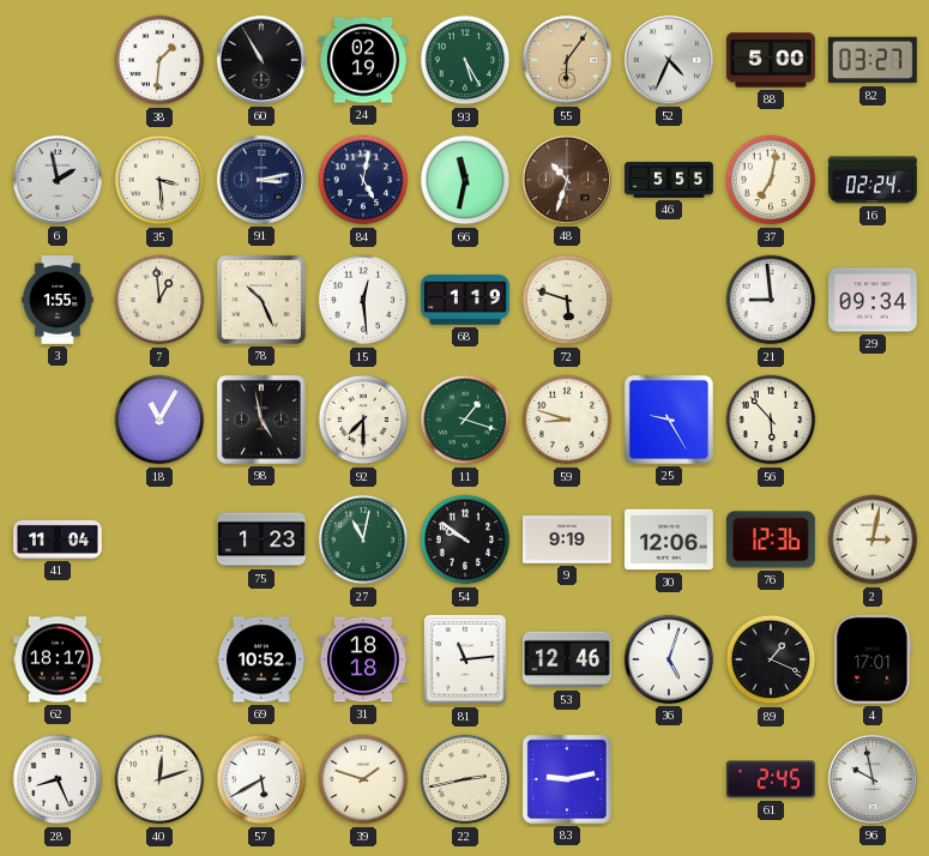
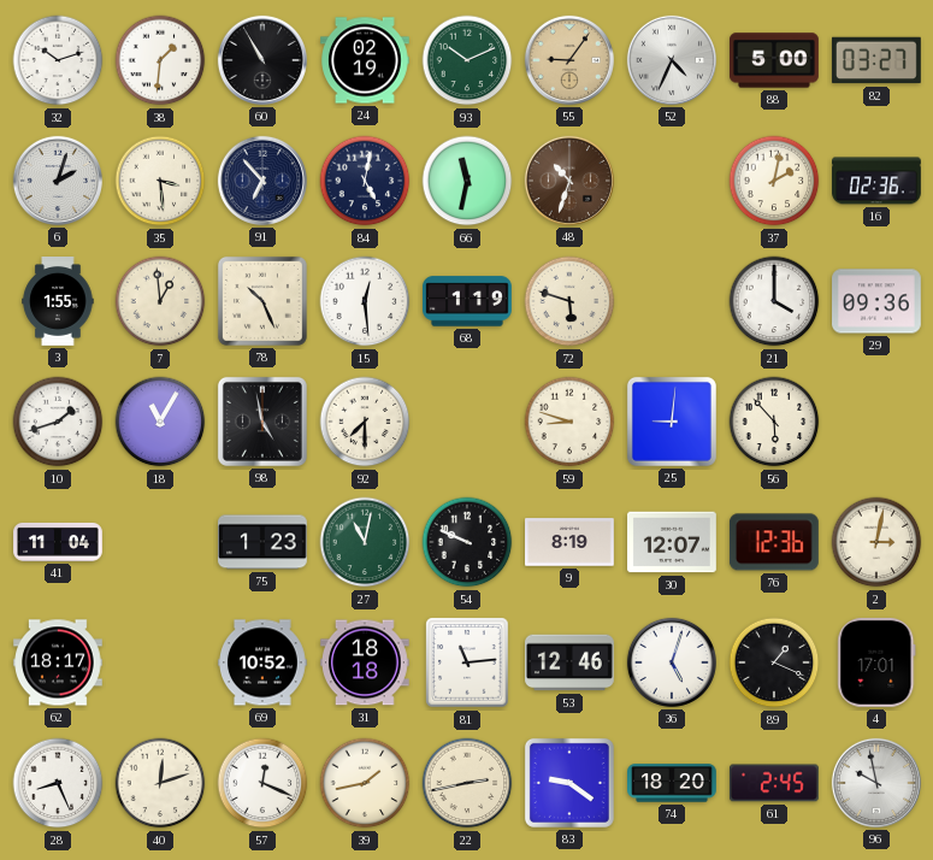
32: none -> 10:12
93: 5:25 -> 10:11
55: 6:06 -> 9:06
6: 1:58 -> 2:03
91: 3:13 -> 6:53
46: 5:55 -> none
37: 7:02 -> 2:02
16: 02:24 -> 02:36
21: 8:59 -> 4:00
29: 09:34 -> 09:36
10: none -> 1:42
11: 1:18 -> none
25: 9:25 -> 9:01
54: 9:51 -> 9:49
9: 9:19 -> 8:19
30: 12:06 -> 12:07
57: 5:40 -> 12:19
39: 1:48 -> 1:43
83: 9:13 -> 9:21
74: none -> 18:20
